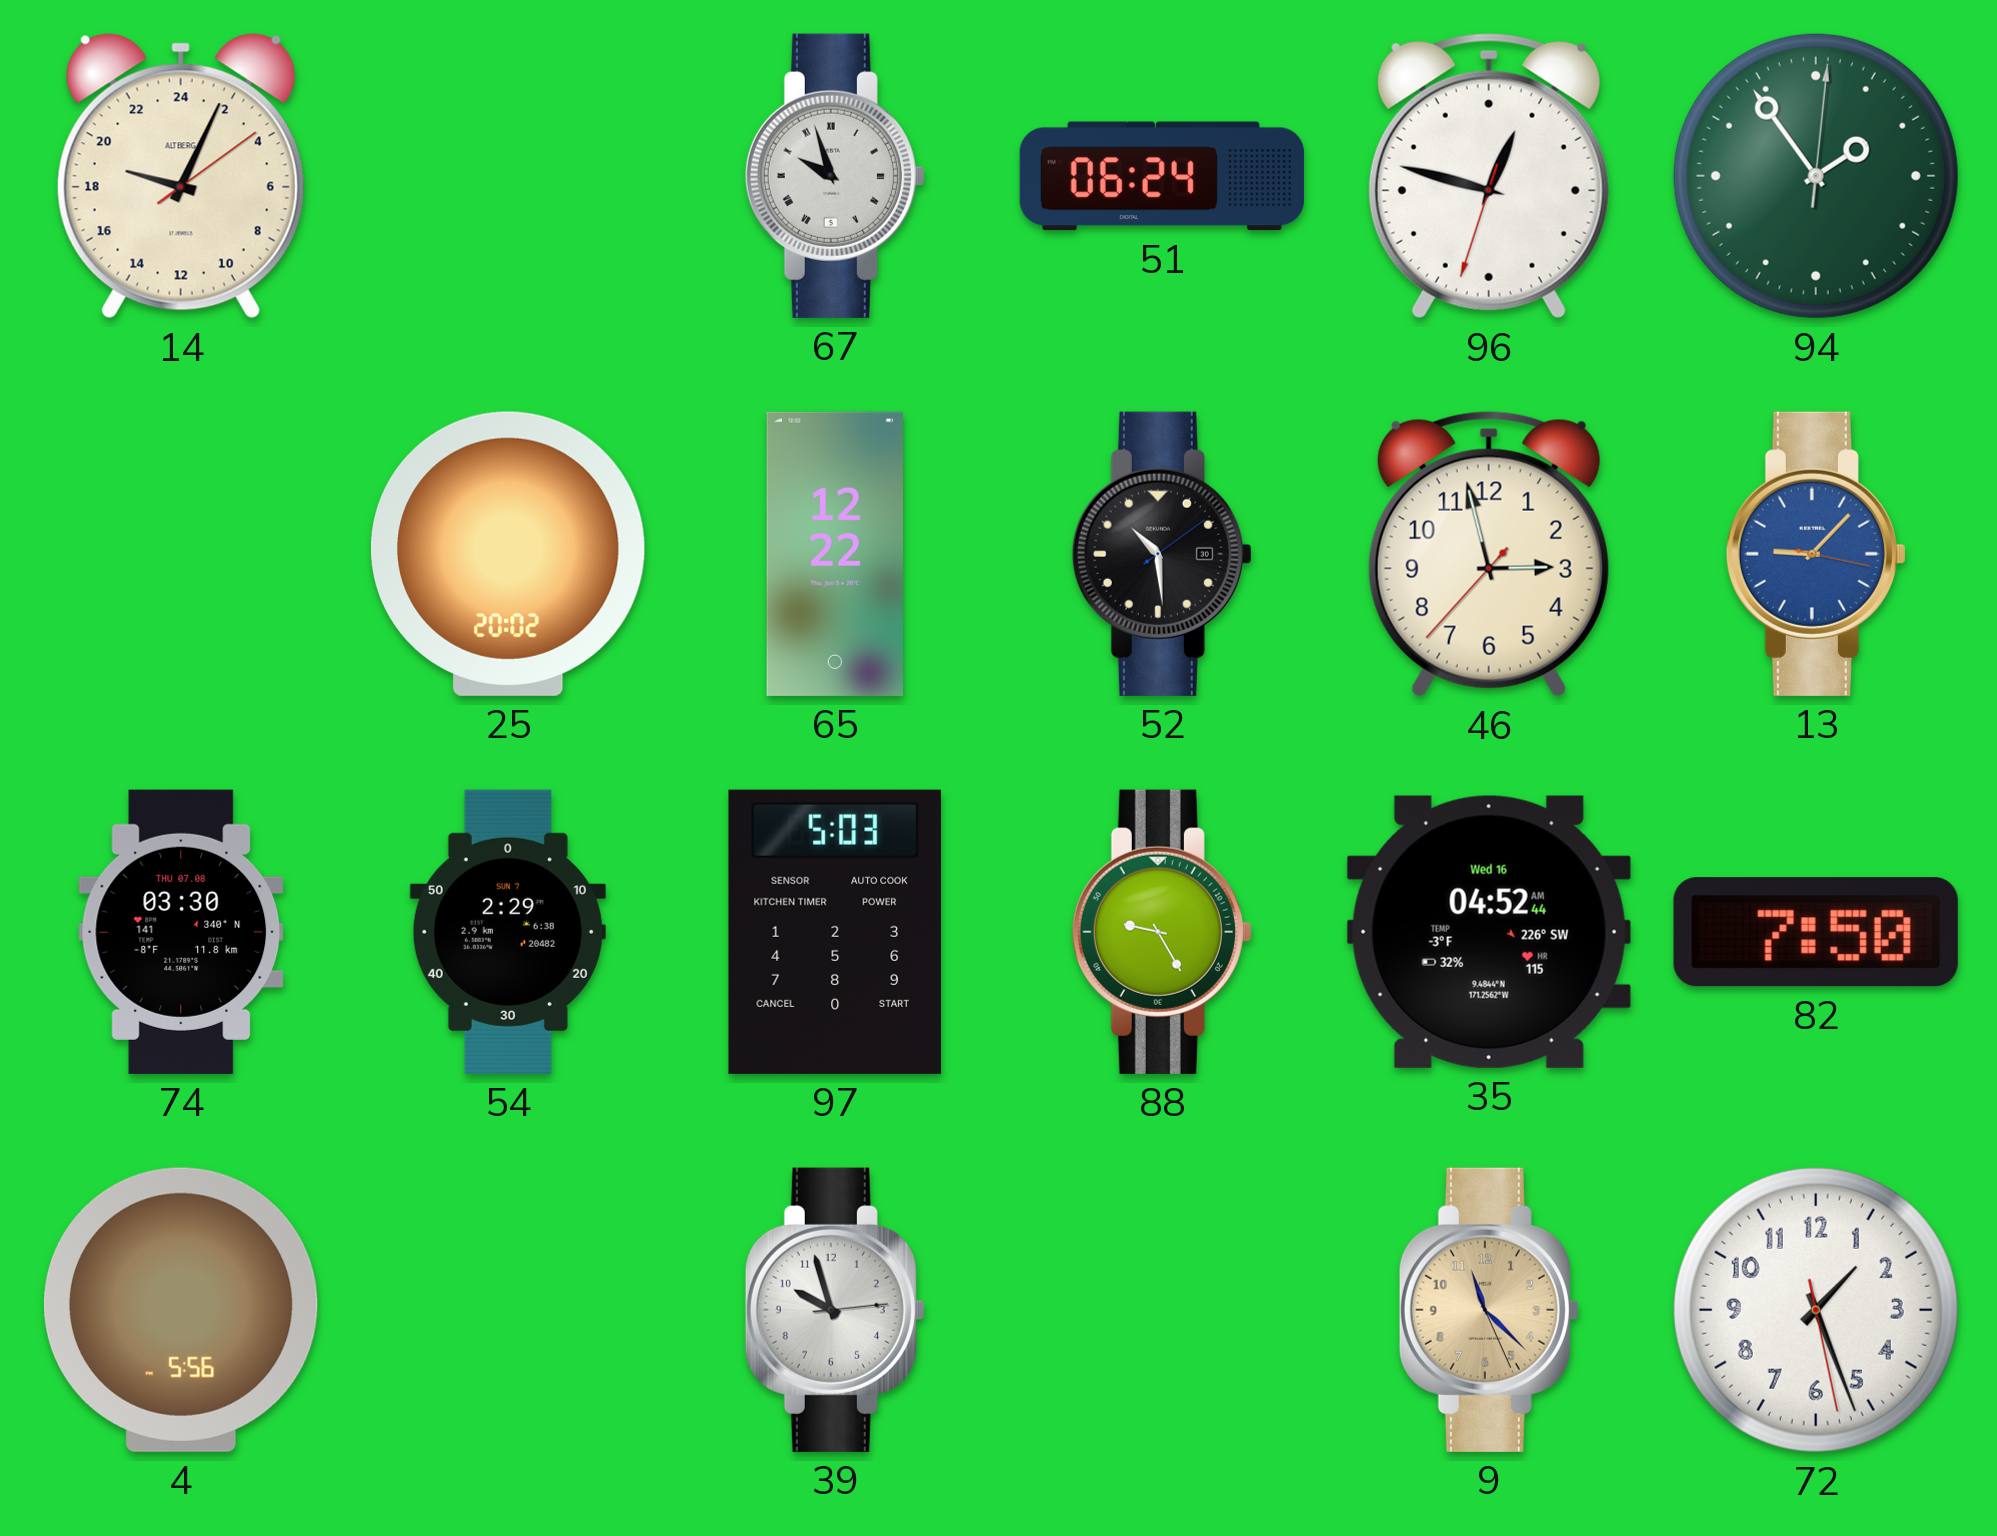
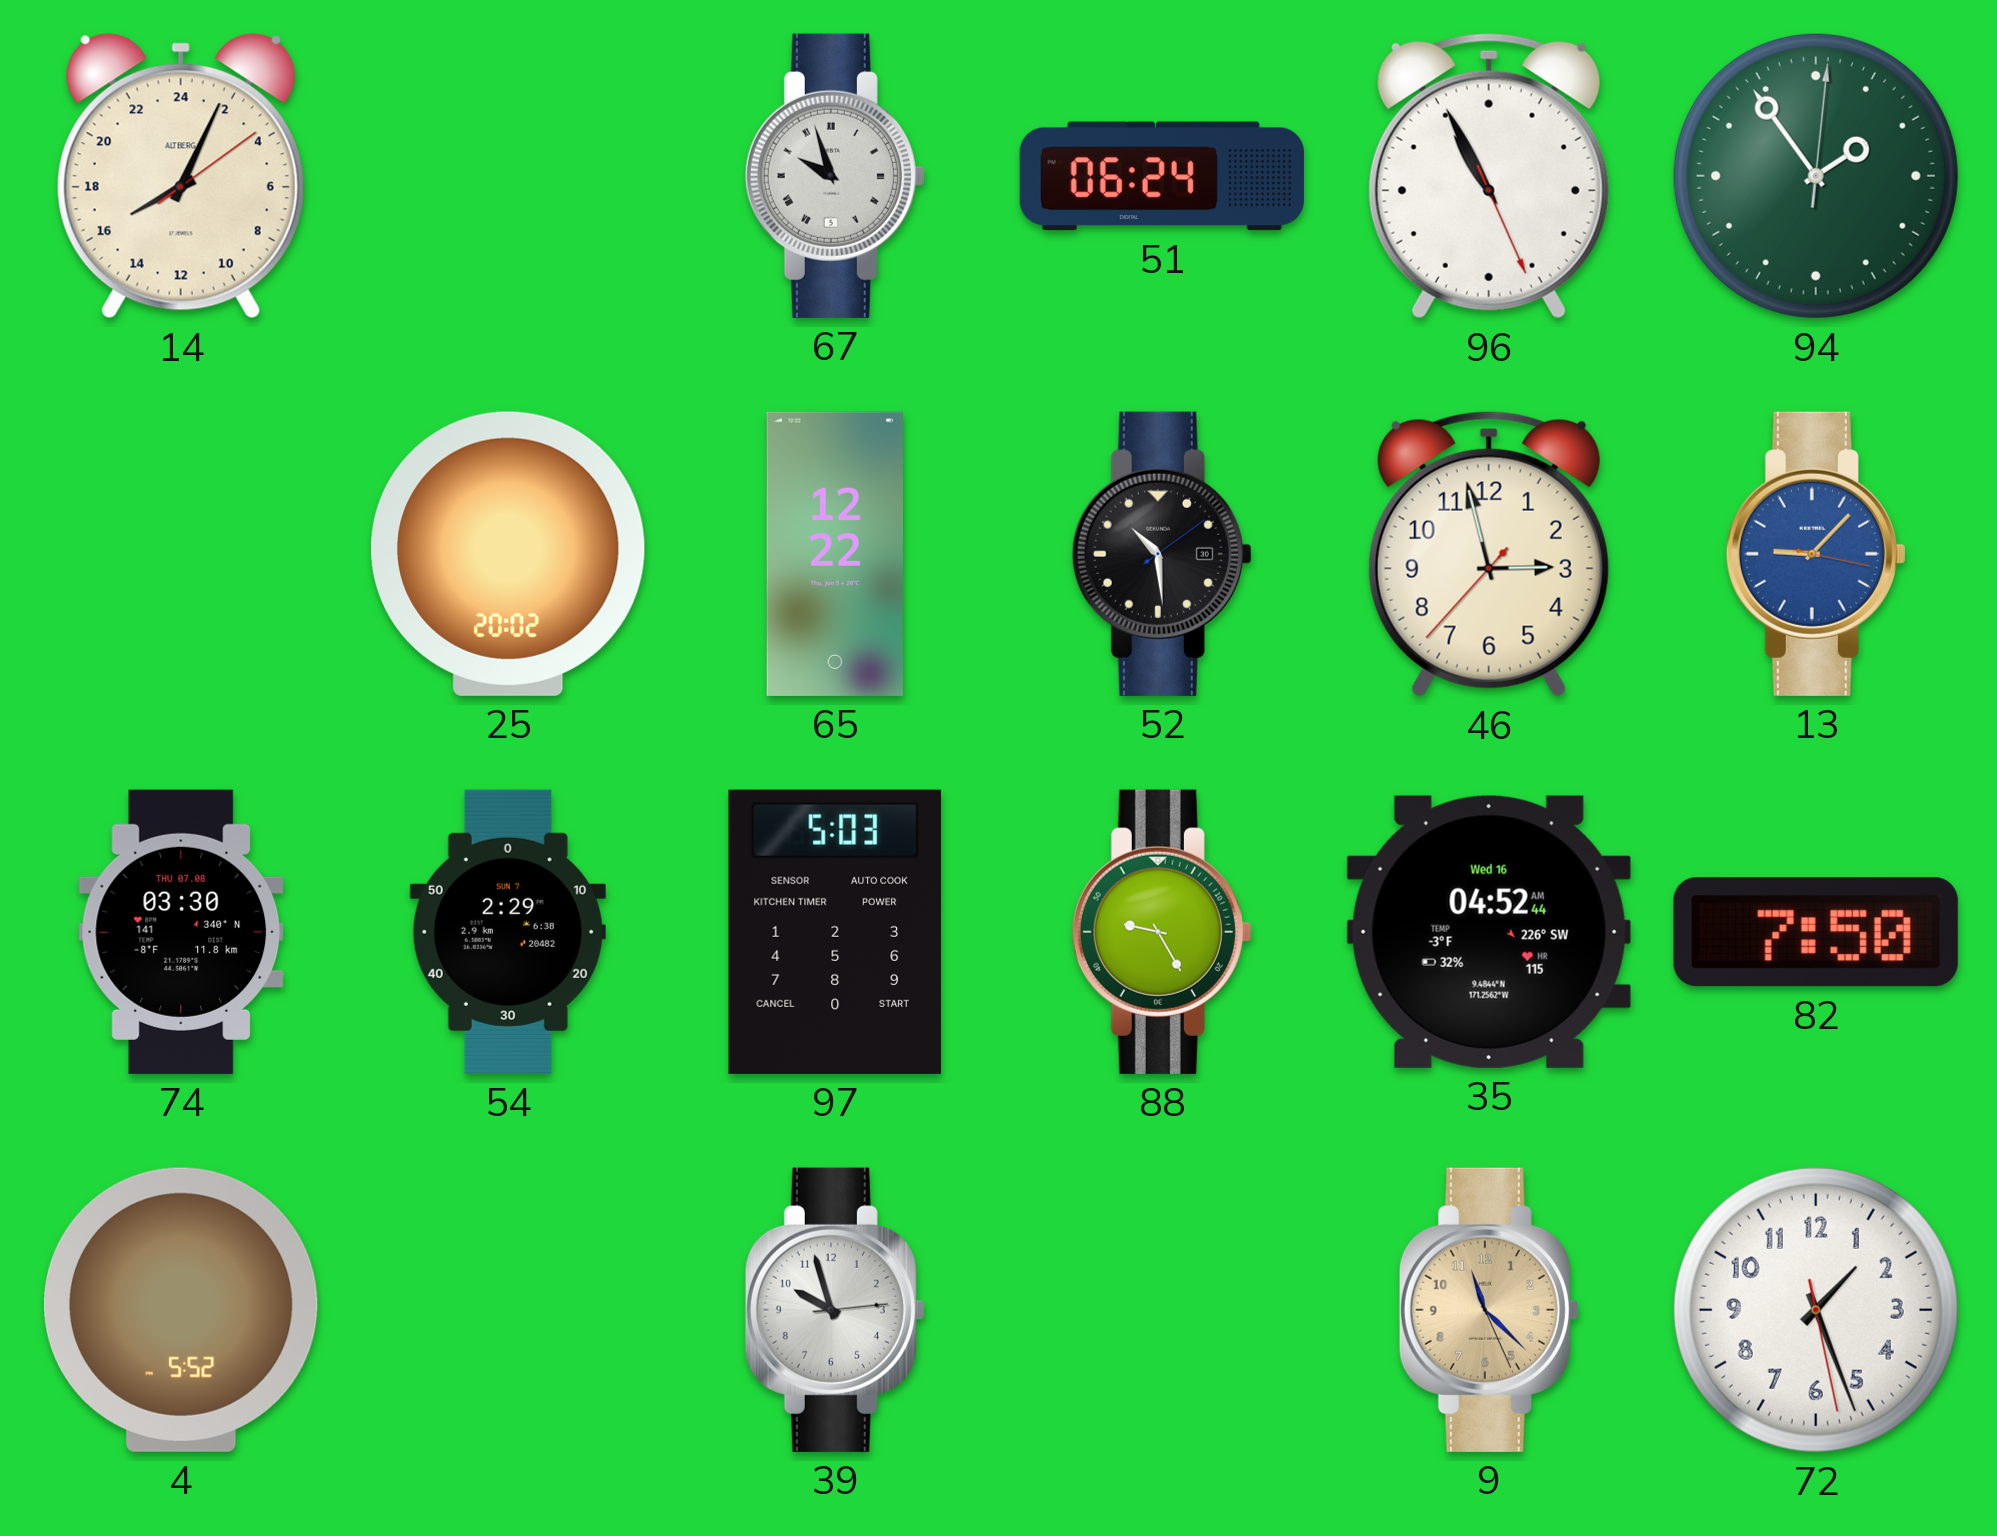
14: 19:04 -> 16:04
96: 12:47 -> 10:55
4: 5:56 -> 5:52
